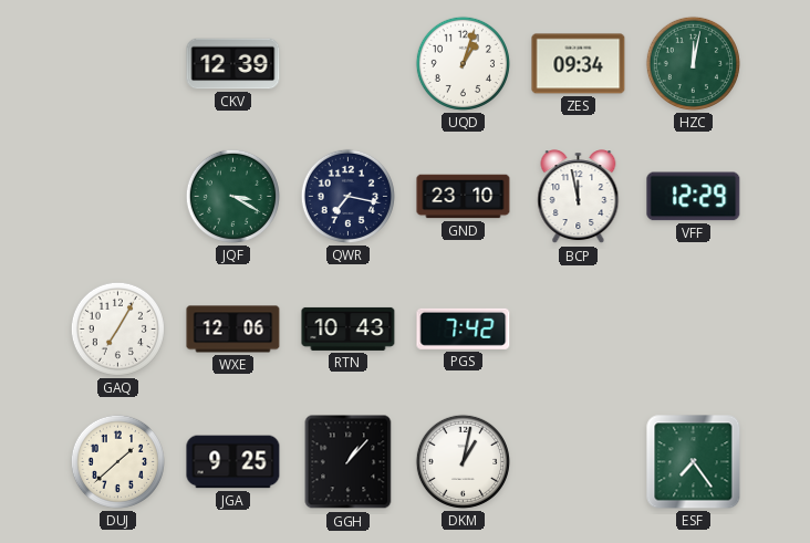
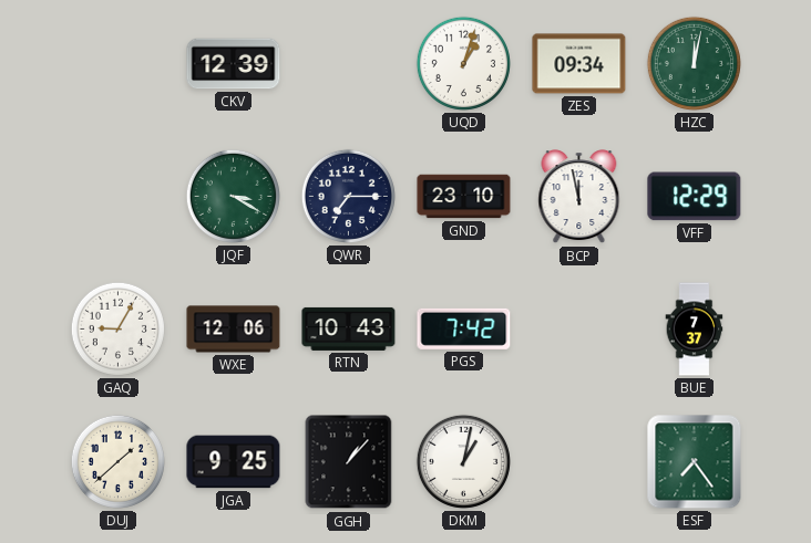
QWR: 7:17 -> 7:15
GAQ: 7:05 -> 9:05
BUE: none -> 7:37
